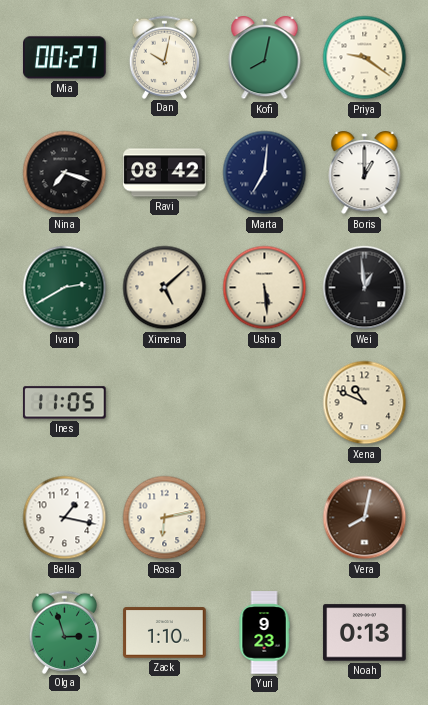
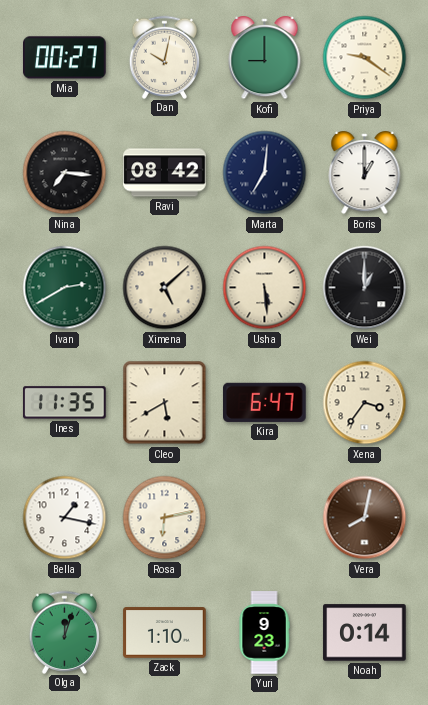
Kofi: 8:02 -> 9:00
Nina: 7:18 -> 7:16
Wei: 12:59 -> 1:00
Ines: 11:05 -> 11:35
Cleo: none -> 5:40
Kira: none -> 6:47
Xena: 10:49 -> 3:36
Olga: 2:57 -> 12:03
Noah: 0:13 -> 0:14
